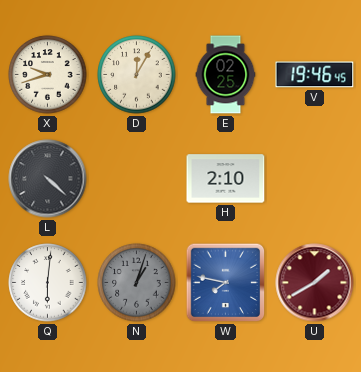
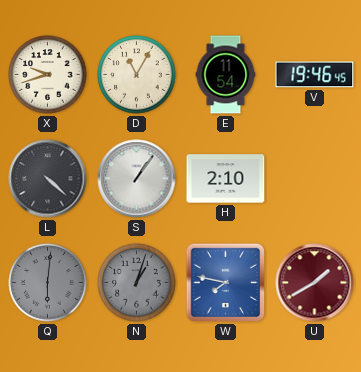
D: 12:05 -> 11:05
E: 02:25 -> 11:54
S: none -> 1:06
Q dial: white -> grey
